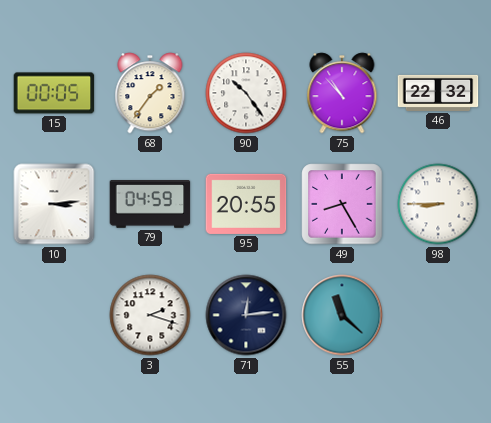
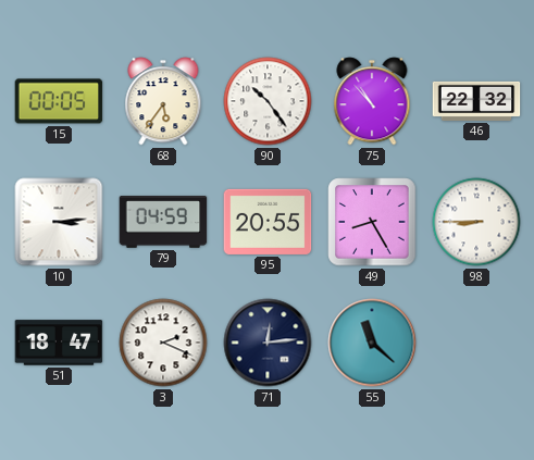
68: 1:36 -> 5:36
51: none -> 18:47
3: 2:18 -> 2:19
